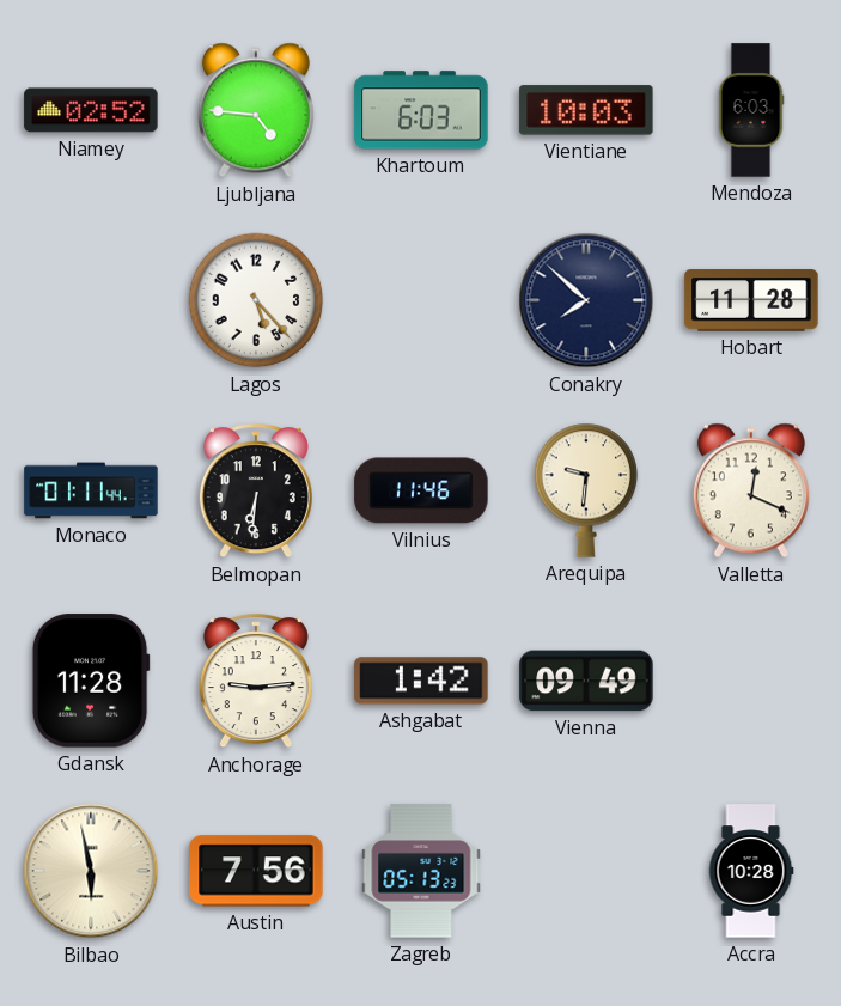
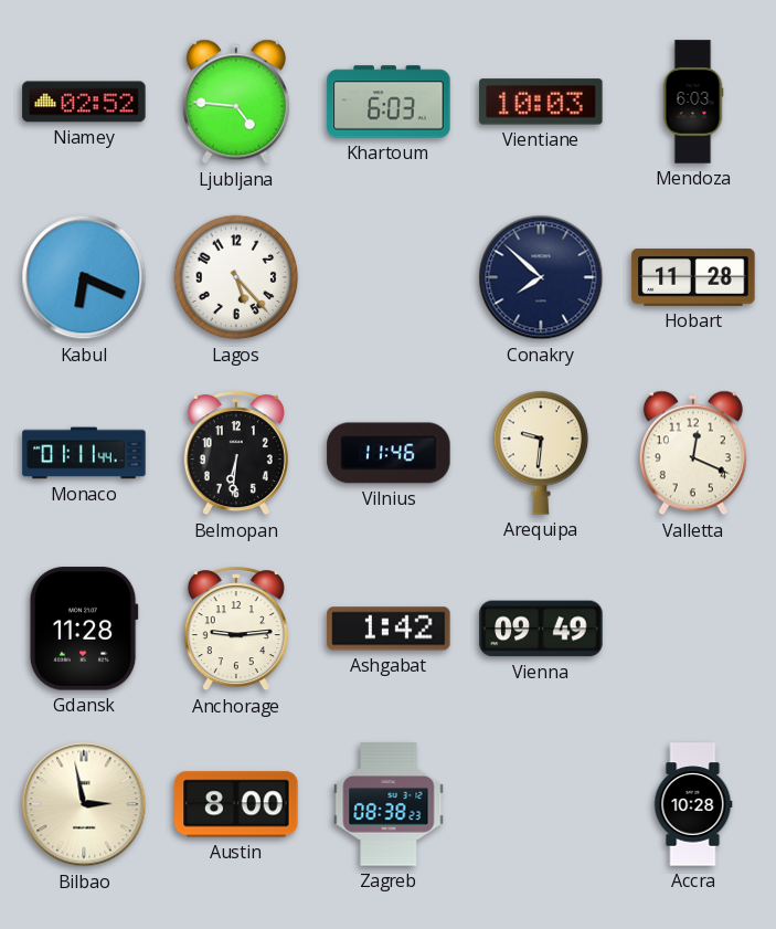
Kabul: none -> 6:19
Bilbao: 5:58 -> 2:58
Austin: 7:56 -> 8:00
Zagreb: 05:13 -> 08:38
